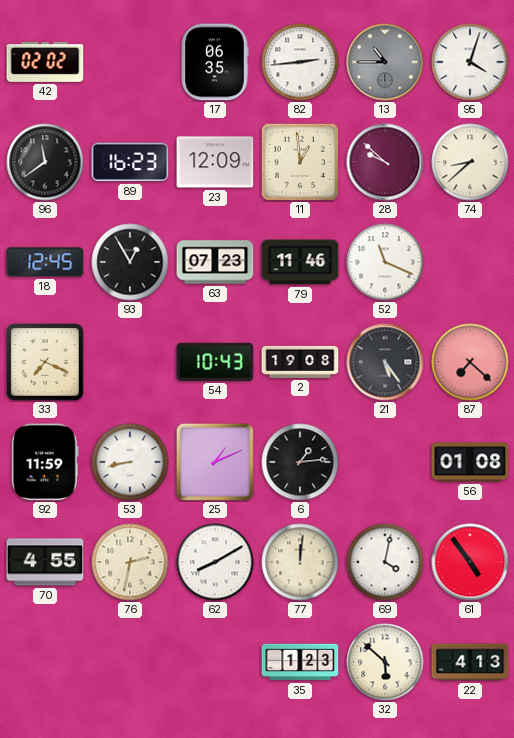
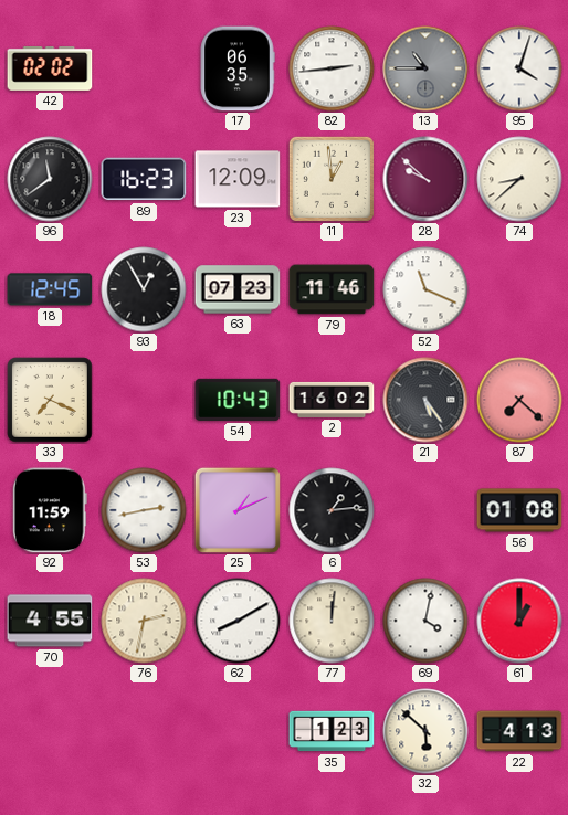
2: 19:08 -> 16:02
53: 8:43 -> 2:43
61: 4:54 -> 1:00
